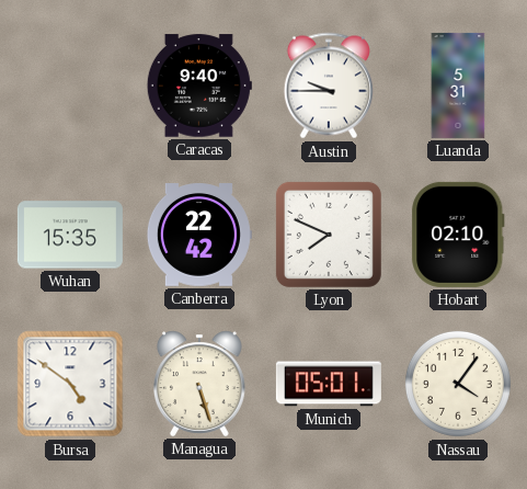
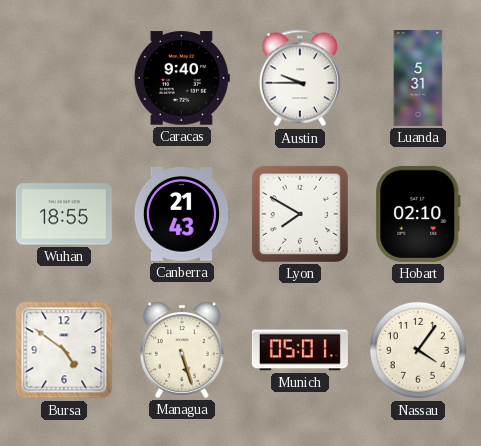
Wuhan: 15:35 -> 18:55
Canberra: 22:42 -> 21:43
Lyon: 7:49 -> 7:50
